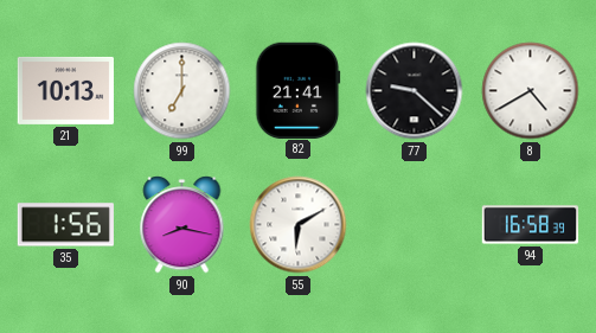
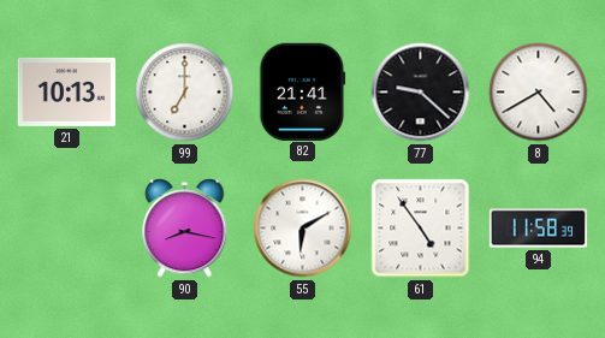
35: 1:56 -> none
61: none -> 4:54
94: 16:58 -> 11:58
